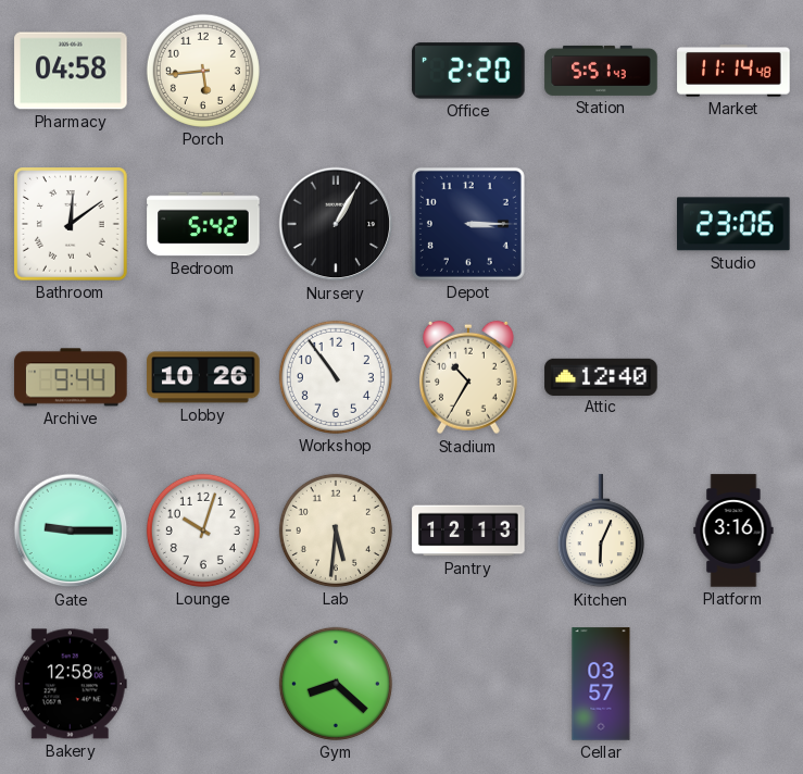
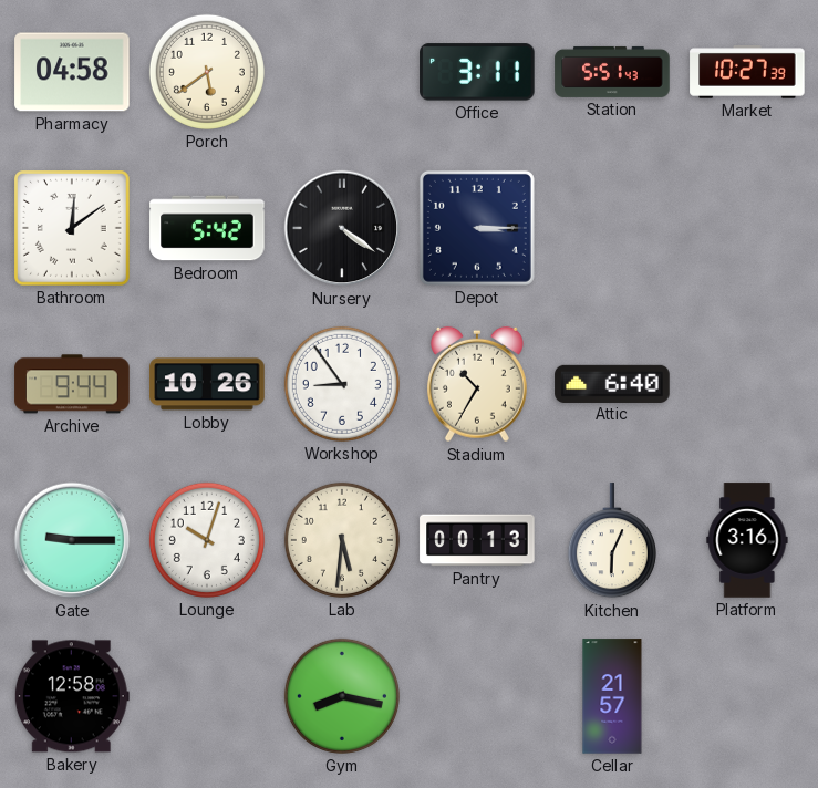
Porch: 5:44 -> 5:39
Office: 2:20 -> 3:11
Market: 11:14 -> 10:27
Nursery: 1:05 -> 4:21
Studio: 23:06 -> none
Workshop: 10:54 -> 8:54
Attic: 12:40 -> 6:40
Pantry: 12:13 -> 00:13
Gym: 8:22 -> 8:17
Cellar: 03:57 -> 21:57
